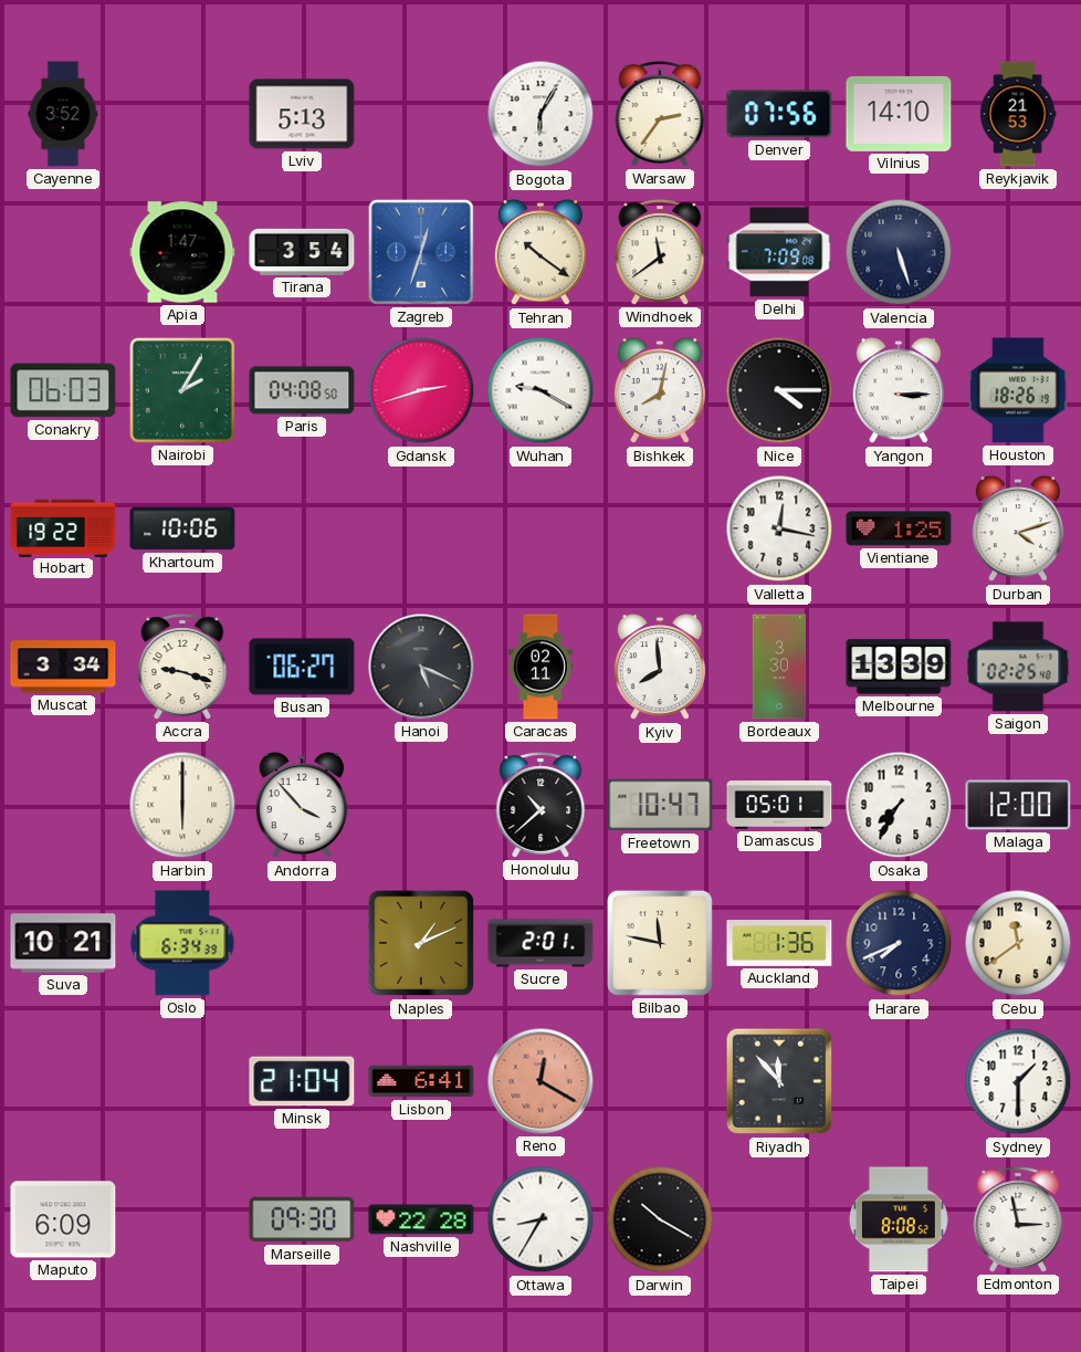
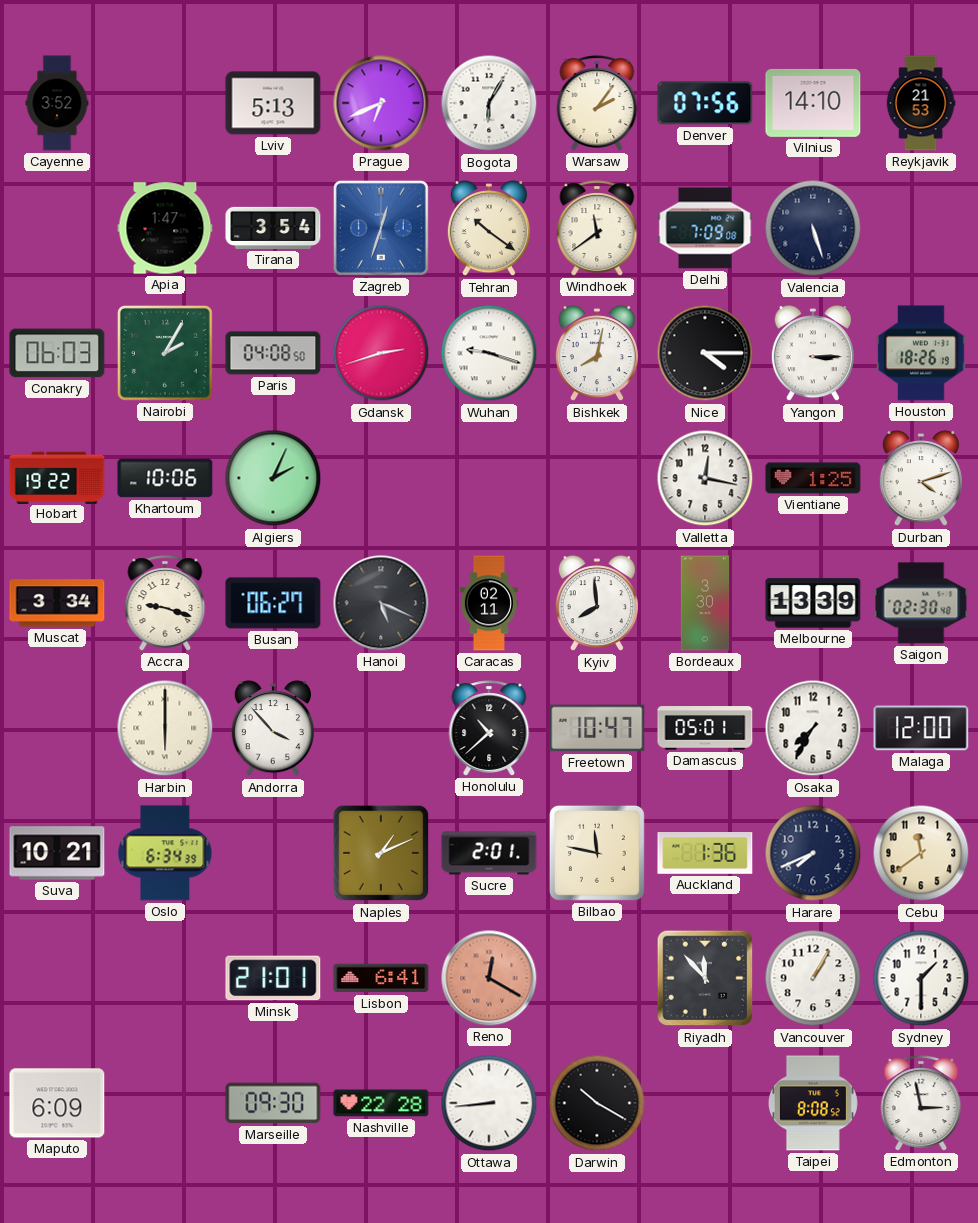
Prague: none -> 6:41
Warsaw: 2:36 -> 2:06
Wuhan: 9:20 -> 9:18
Algiers: none -> 2:04
Saigon: 02:25 -> 02:30
Minsk: 21:04 -> 21:01
Vancouver: none -> 1:05
Ottawa: 8:35 -> 8:44
